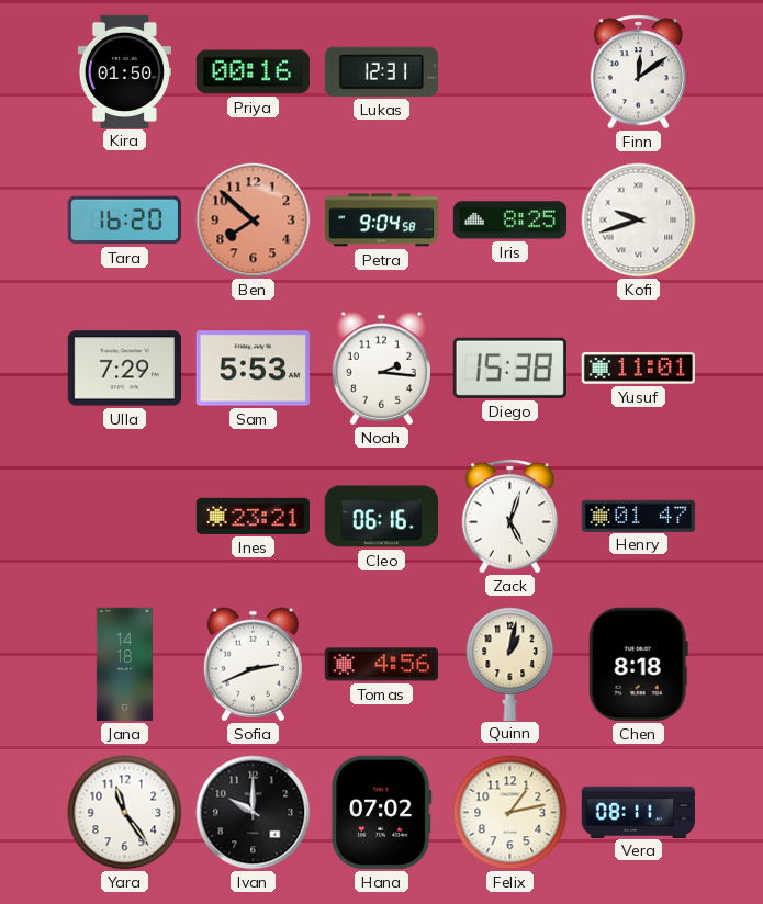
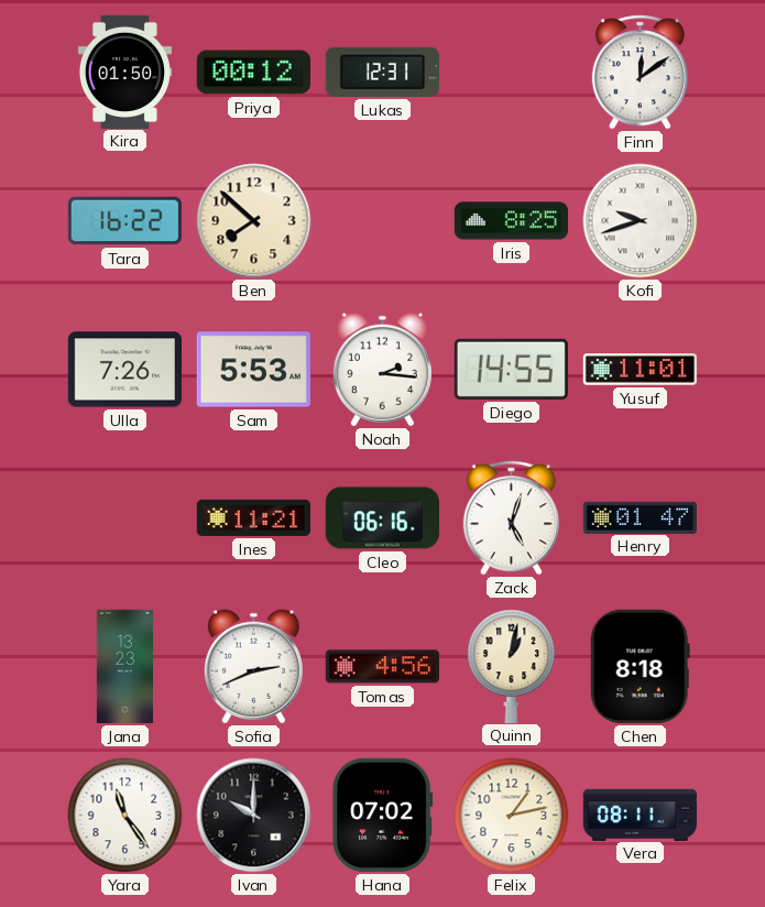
Priya: 00:16 -> 00:12
Tara: 16:20 -> 16:22
Ben dial: salmon -> cream
Petra: 9:04 -> none
Ulla: 7:29 -> 7:26
Diego: 15:38 -> 14:55
Ines: 23:21 -> 11:21
Jana: 14:18 -> 13:23
